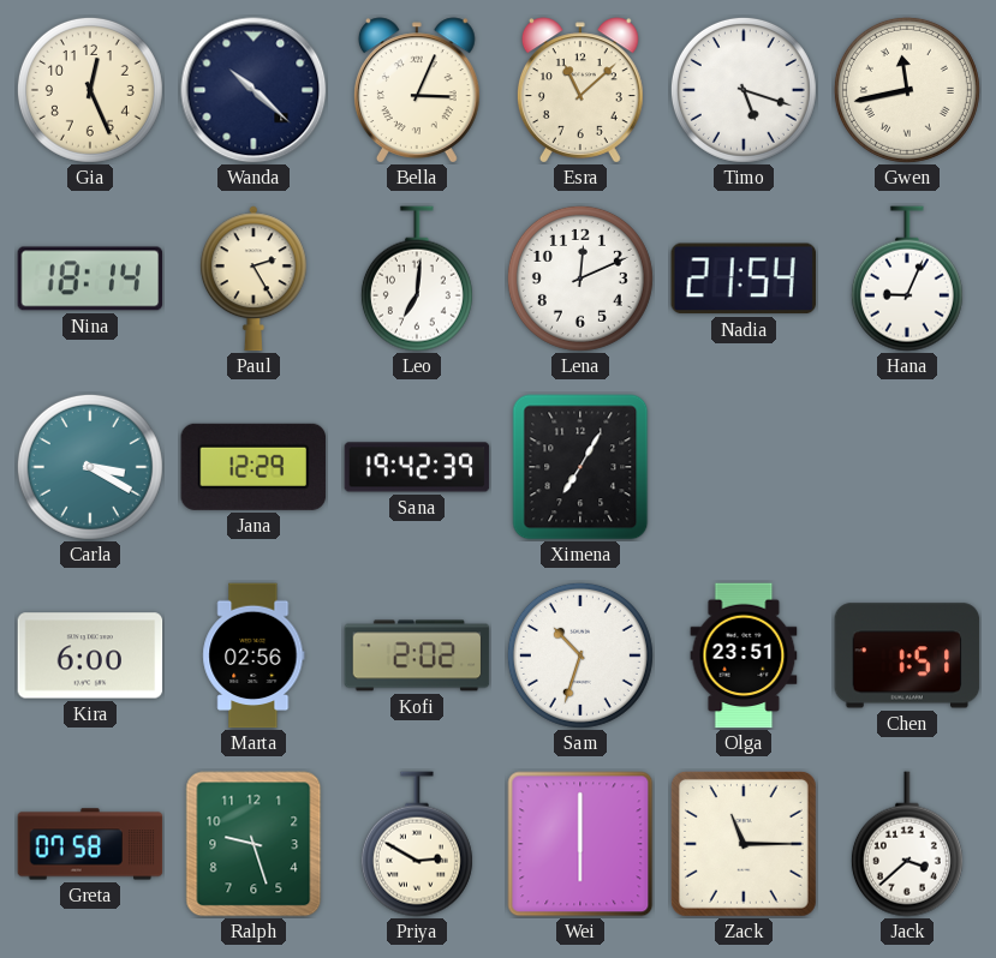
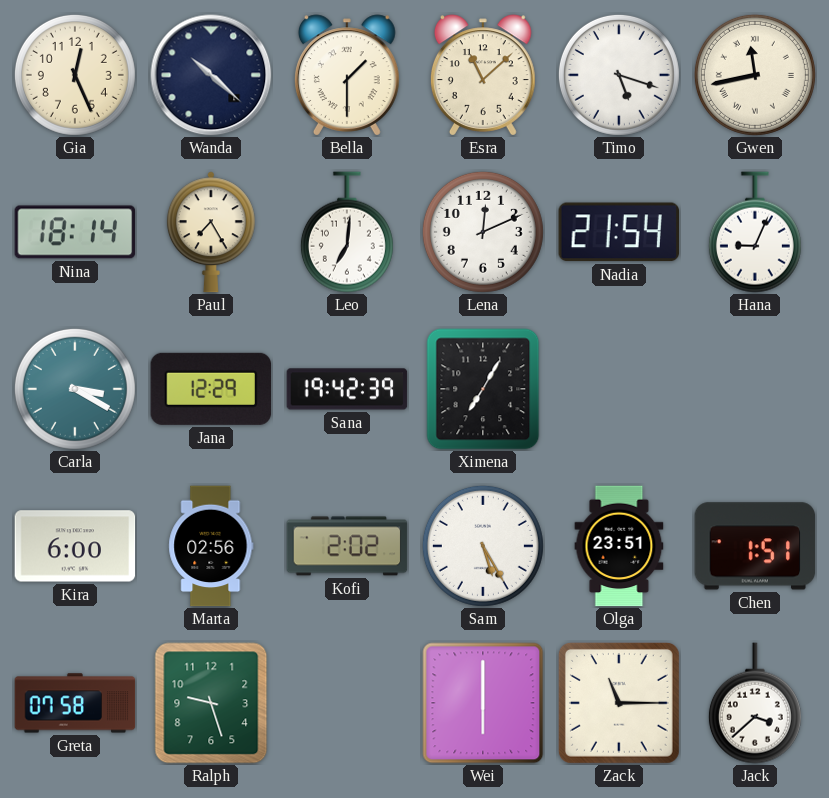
Bella: 3:04 -> 1:30
Paul: 2:25 -> 7:25
Sam: 10:33 -> 5:25
Priya: 2:50 -> none
